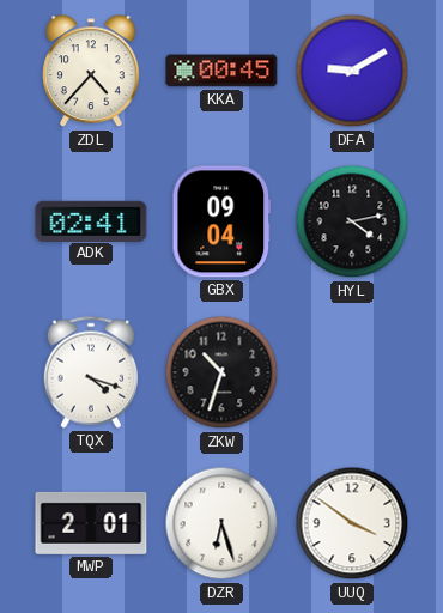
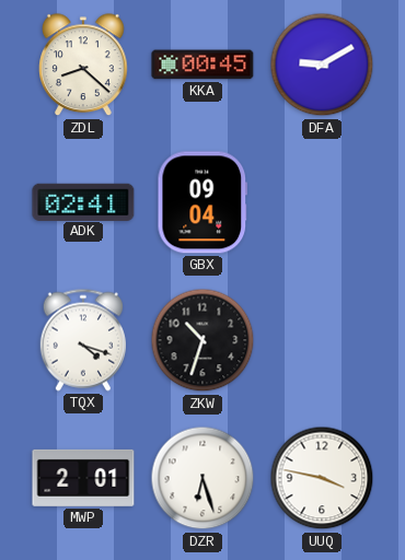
ZDL: 4:37 -> 8:22
HYL: 4:13 -> none
UUQ: 3:51 -> 3:47
